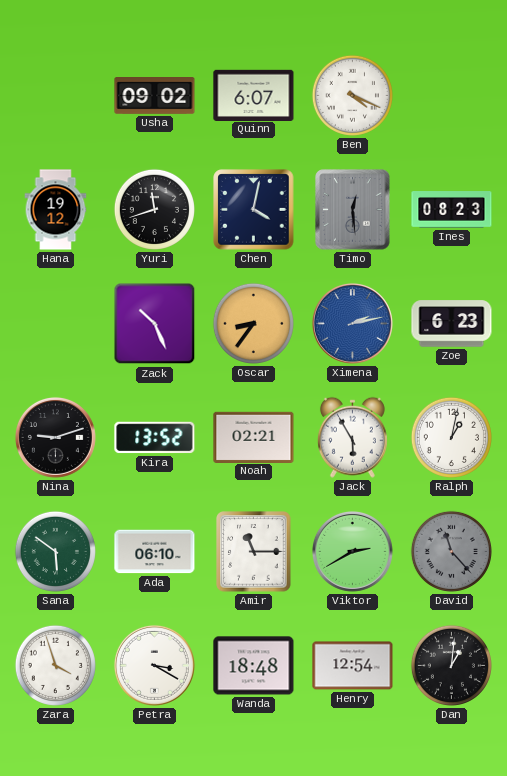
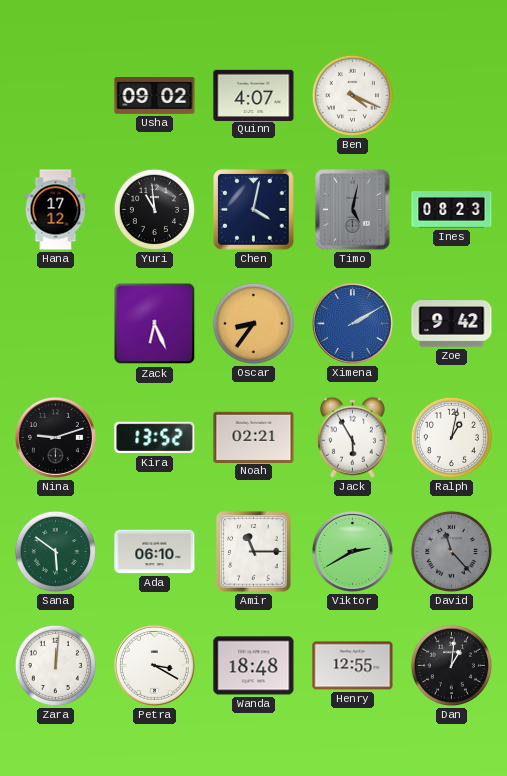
Quinn: 6:07 -> 4:07
Hana: 19:12 -> 17:12
Yuri: 11:42 -> 10:59
Timo: 12:29 -> 5:02
Zack: 10:26 -> 6:26
Ximena: 2:13 -> 2:10
Zoe: 6:23 -> 9:42
Zara: 3:57 -> 12:01
Henry: 12:54 -> 12:55
